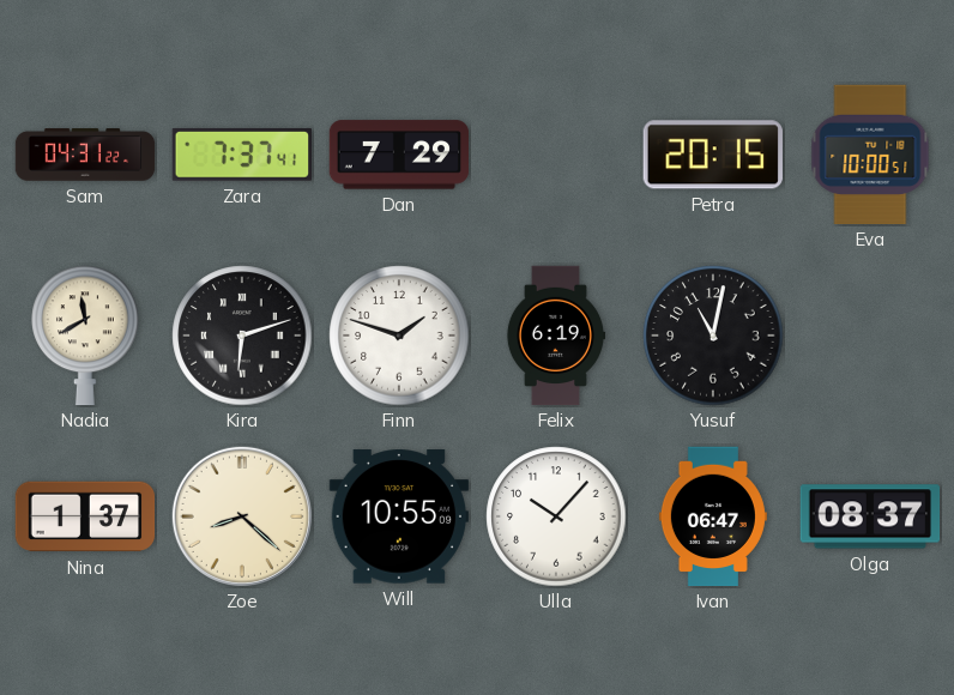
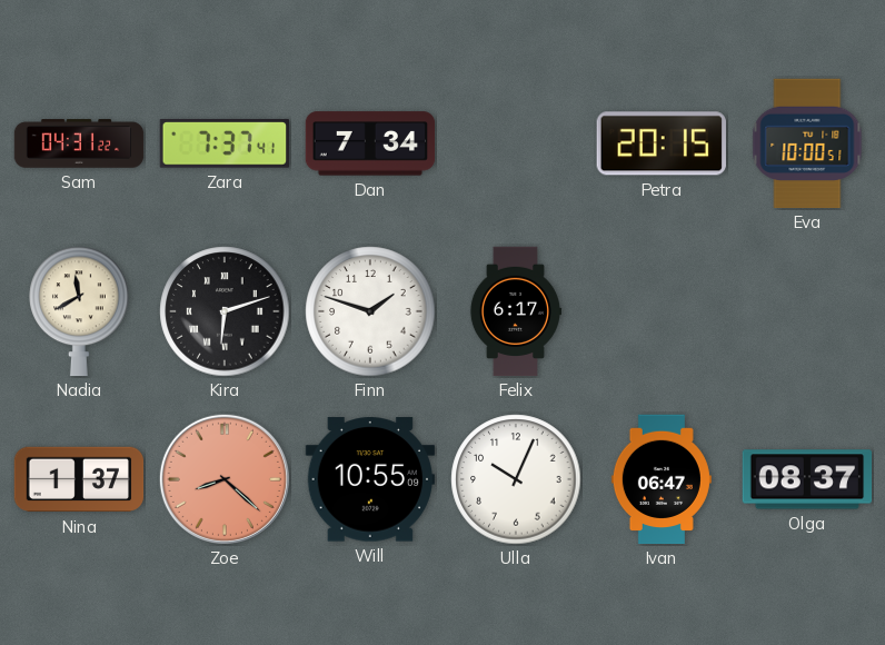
Dan: 7:29 -> 7:34
Felix: 6:19 -> 6:17
Yusuf: 11:02 -> none
Zoe dial: cream -> salmon
Ulla: 10:07 -> 10:04
